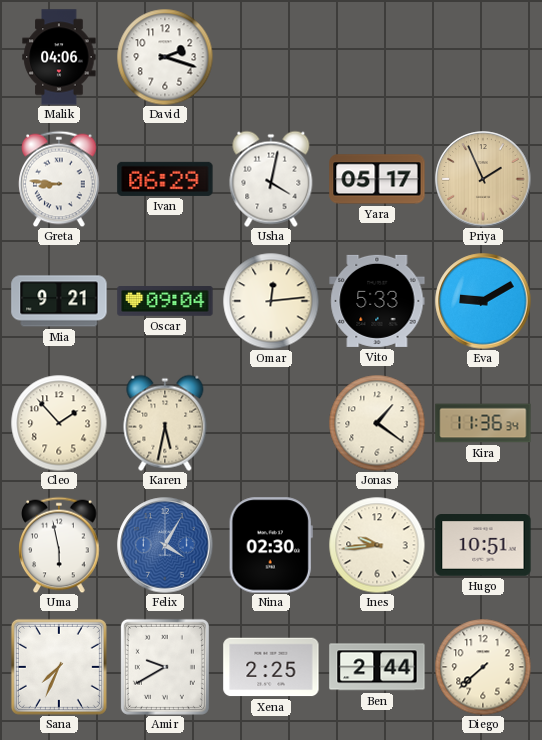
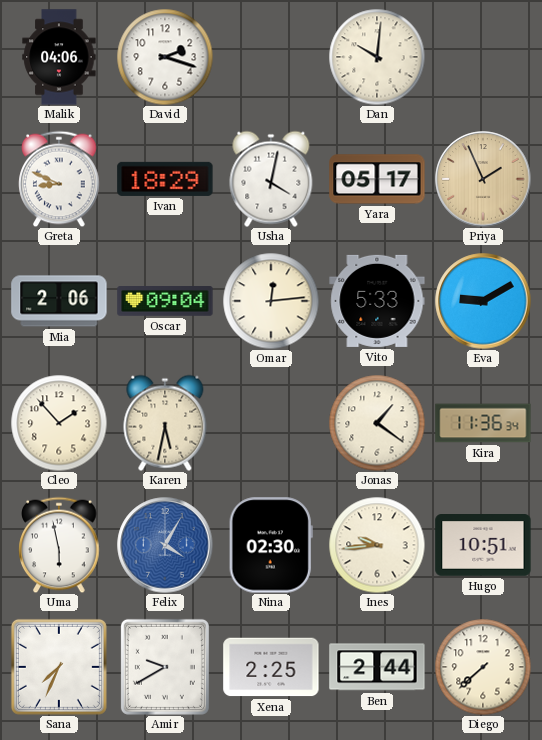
Dan: none -> 10:01
Greta: 8:46 -> 8:49
Ivan: 06:29 -> 18:29
Mia: 9:21 -> 2:06
